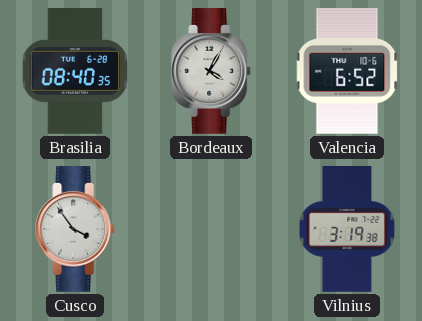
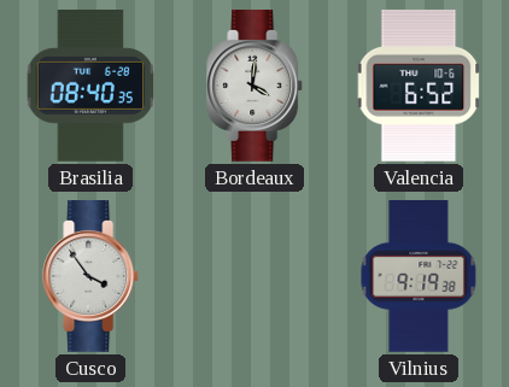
Bordeaux: 4:05 -> 4:01
Vilnius: 3:19 -> 9:19
